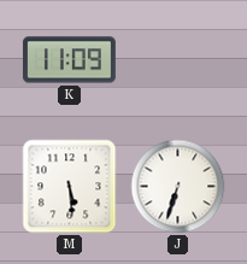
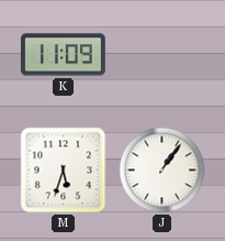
M: 5:29 -> 5:33
J: 6:33 -> 1:06
